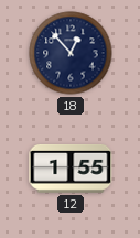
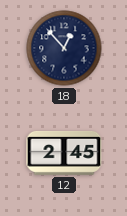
12: 1:55 -> 2:45
